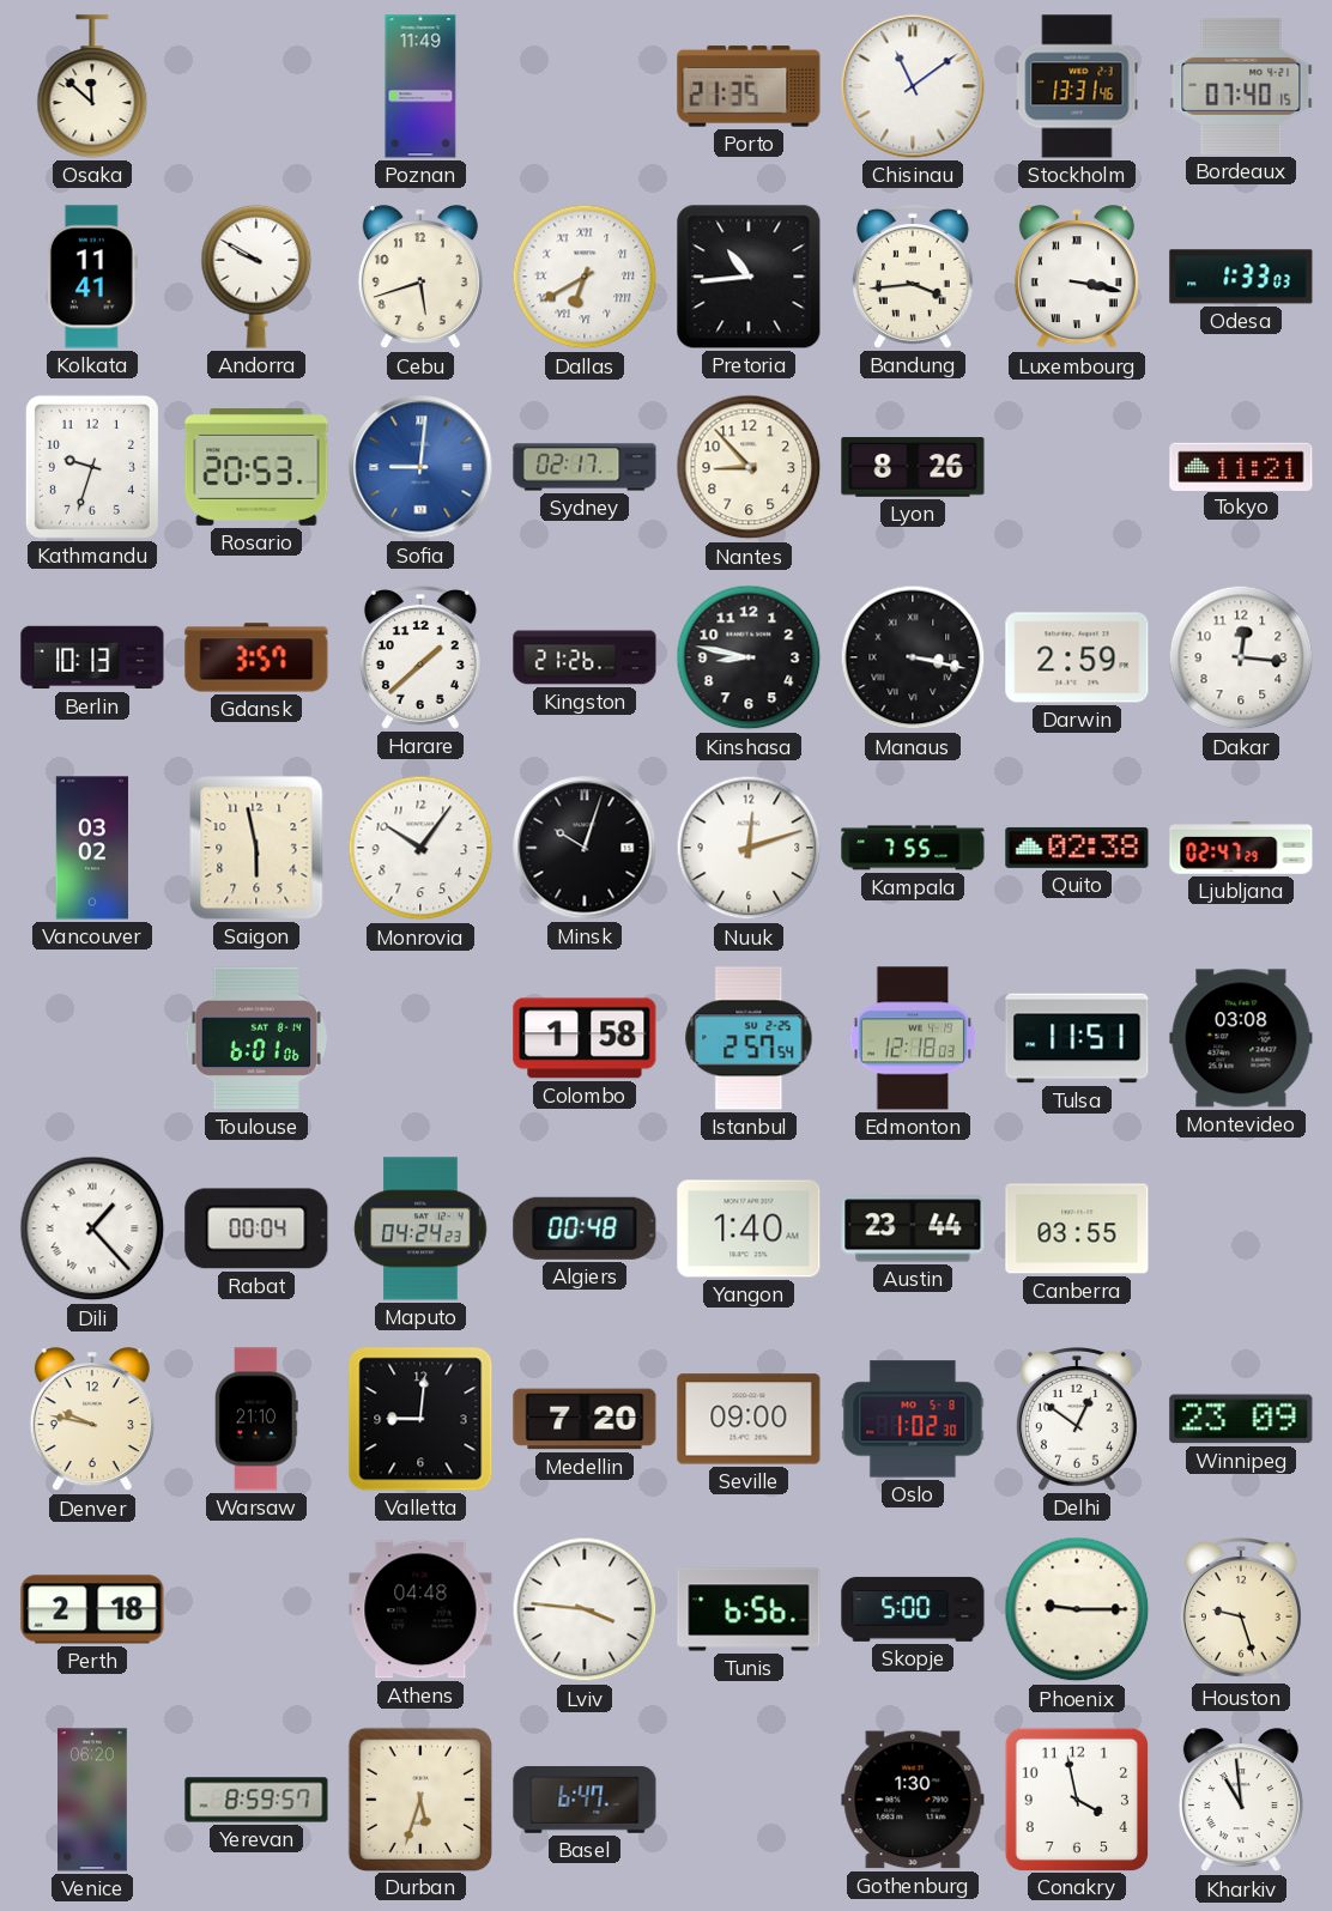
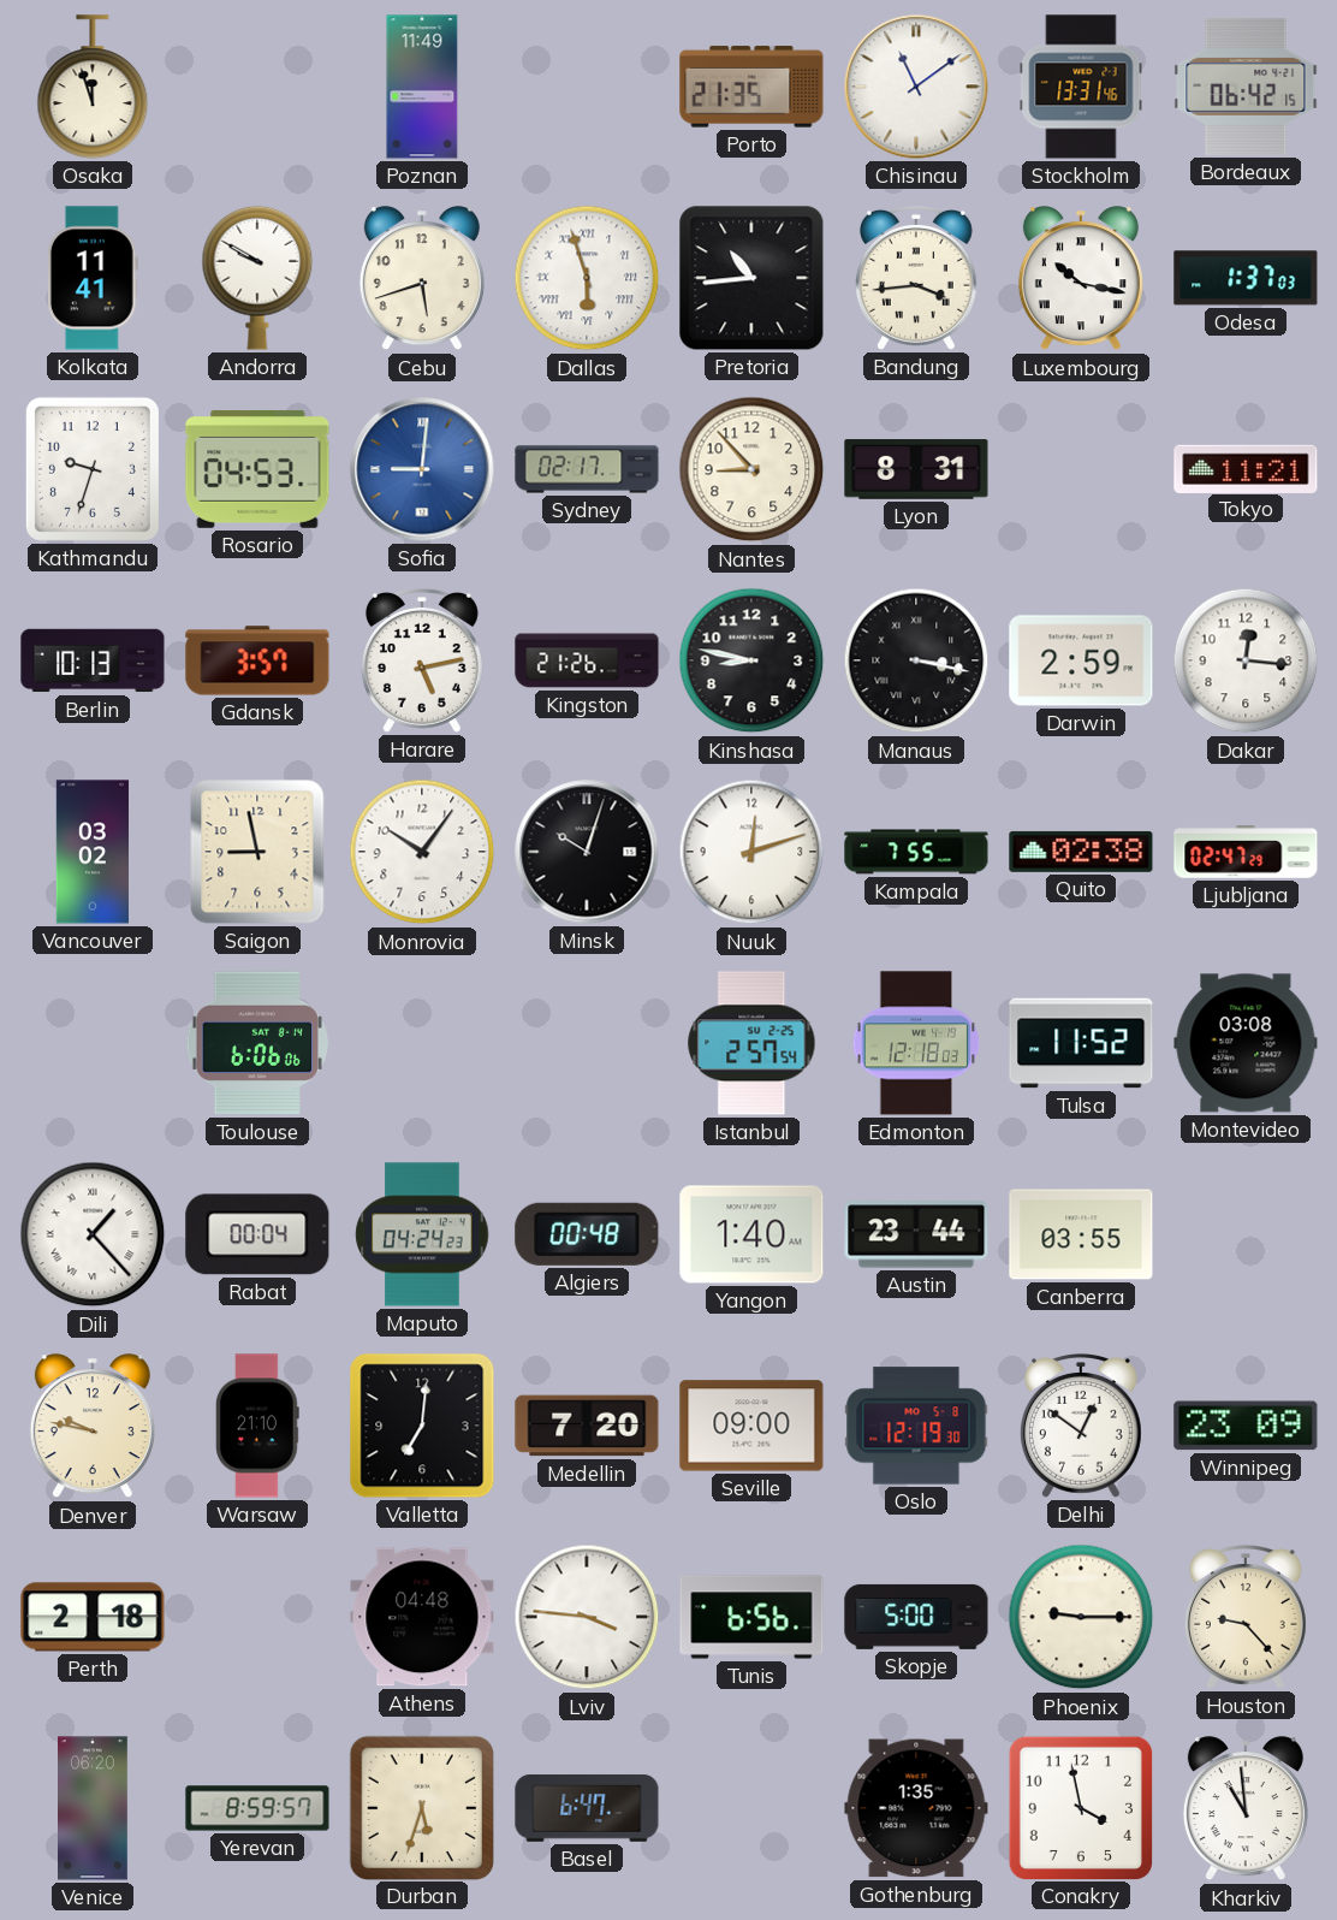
Osaka: 11:52 -> 11:57
Bordeaux: 07:40 -> 06:42
Dallas: 6:40 -> 5:57
Luxembourg: 3:17 -> 10:17
Odesa: 1:33 -> 1:37
Rosario: 20:53 -> 04:53
Lyon: 8:26 -> 8:31
Harare: 1:38 -> 5:13
Saigon: 5:58 -> 8:58
Toulouse: 6:01 -> 6:06
Colombo: 1:58 -> none
Tulsa: 11:51 -> 11:52
Valletta: 9:01 -> 7:01
Oslo: 1:02 -> 12:19
Houston: 9:27 -> 9:23
Gothenburg: 1:30 -> 1:35
